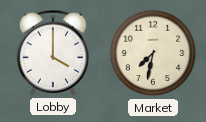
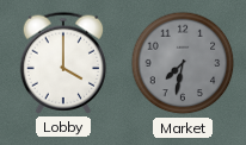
Market dial: cream -> grey
